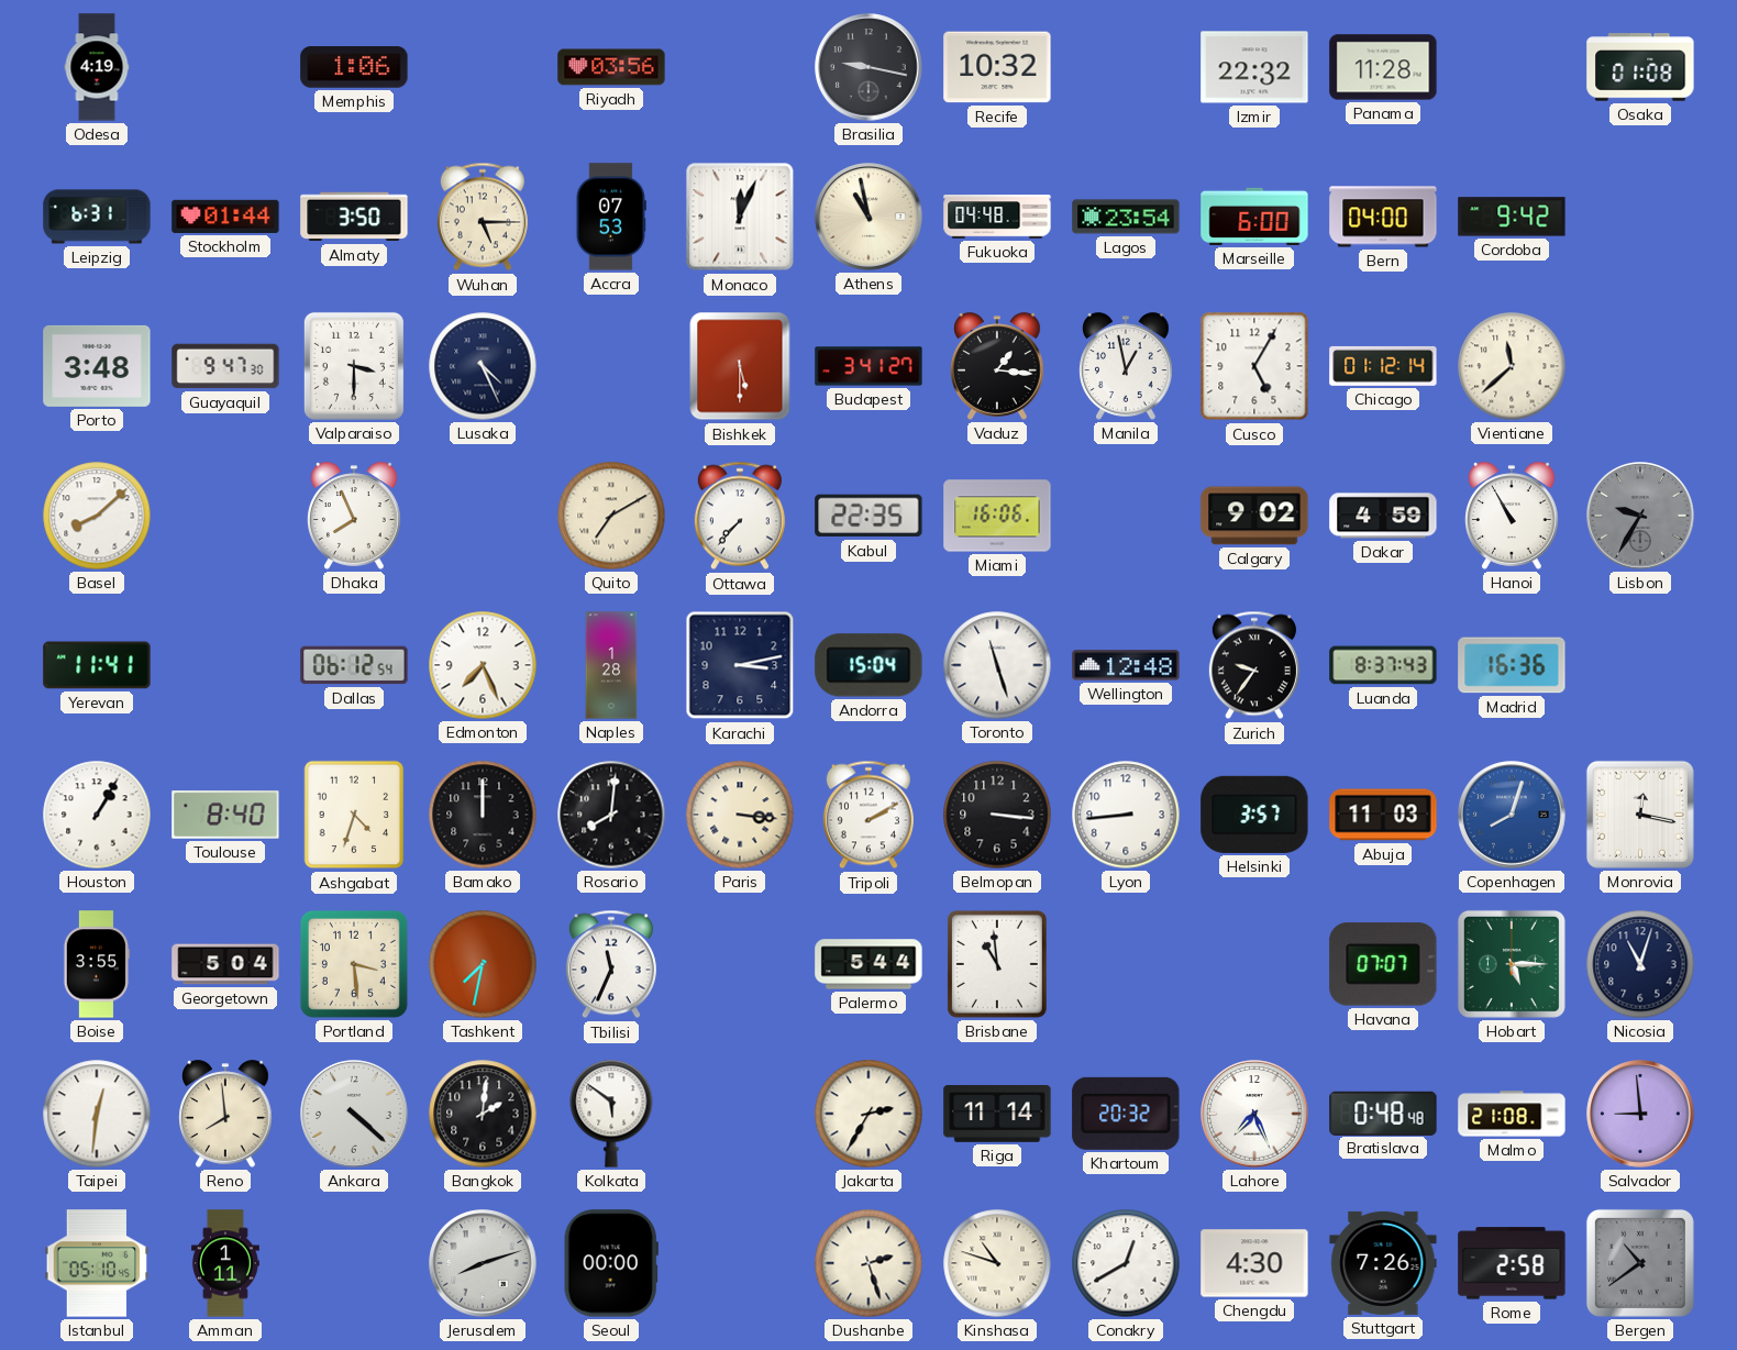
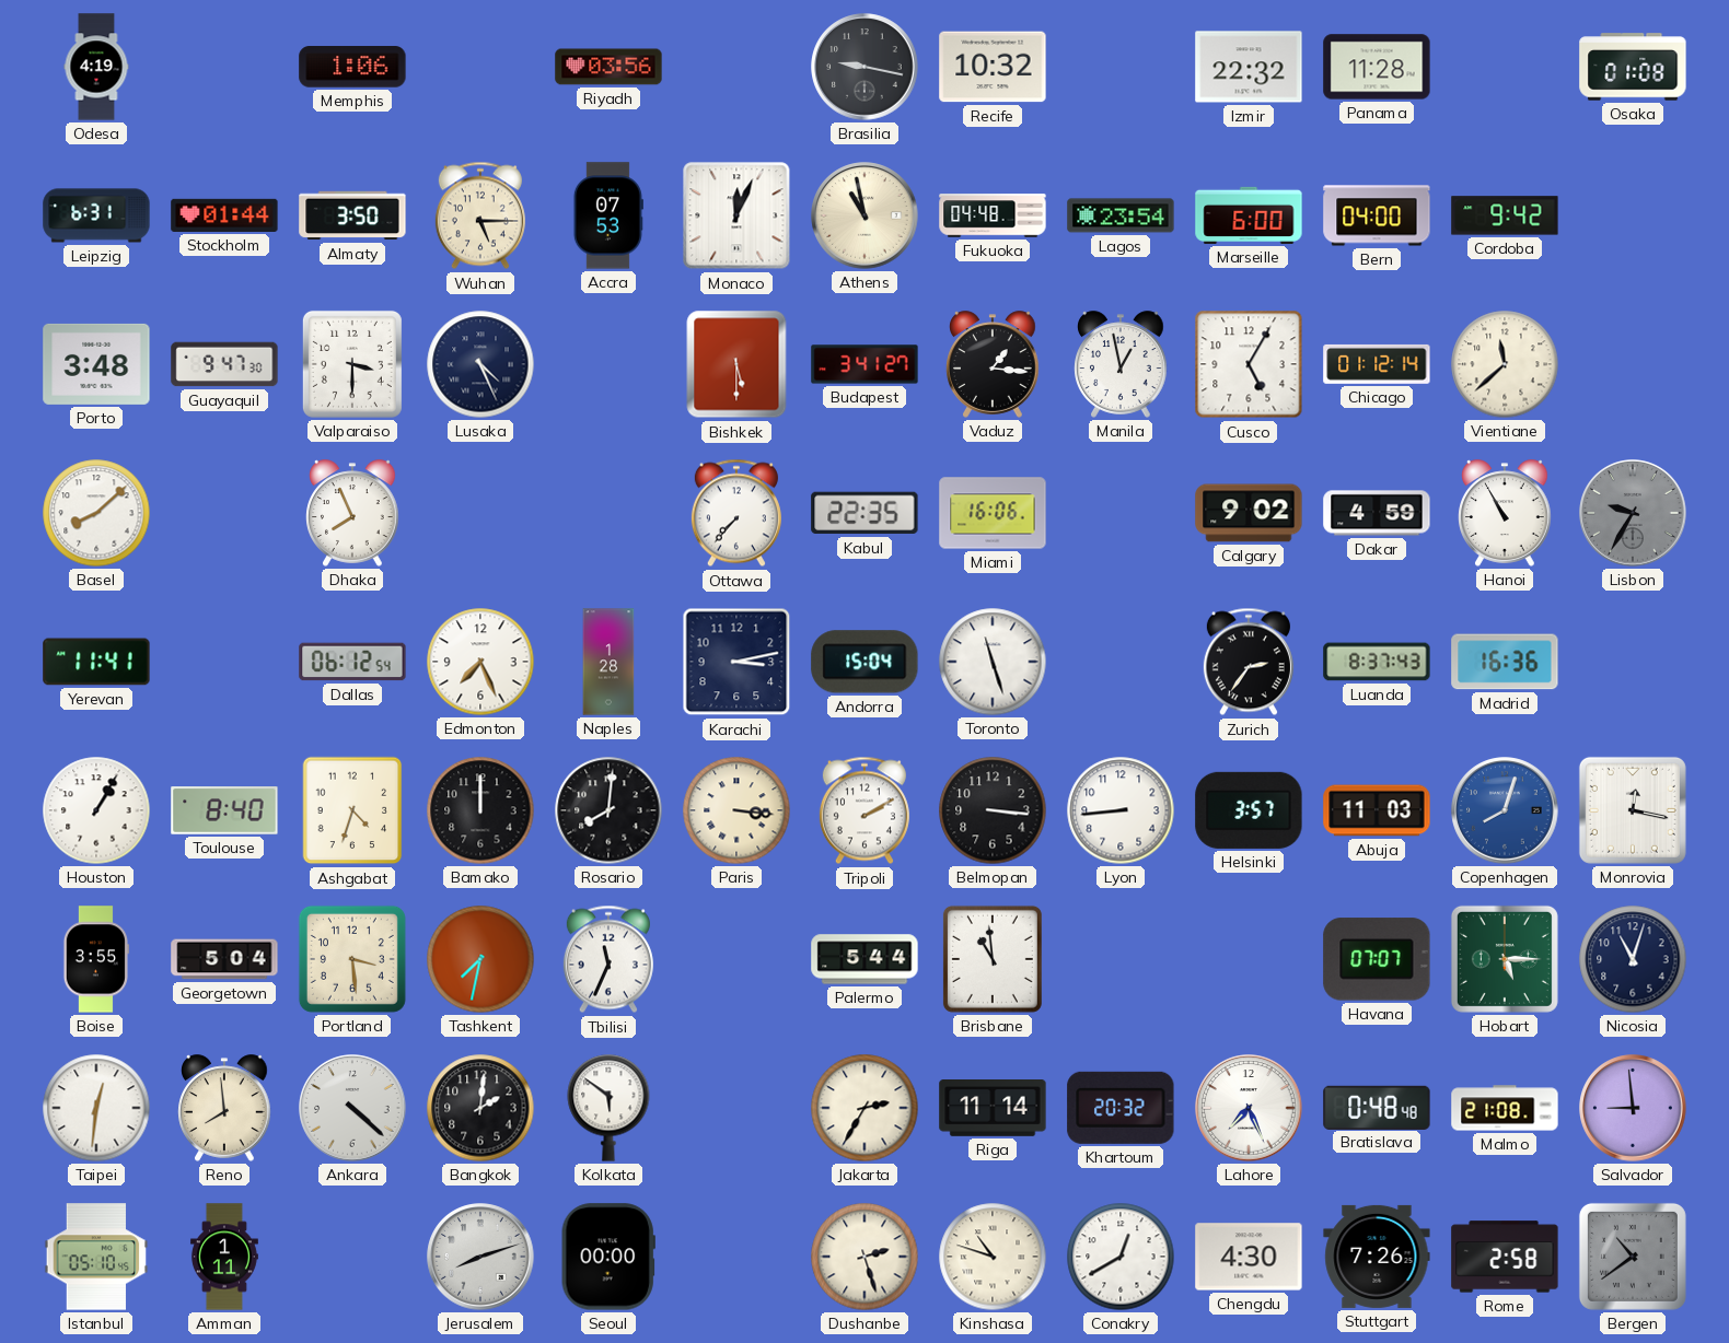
Quito: 7:10 -> none
Wellington: 12:48 -> none
Zurich: 9:36 -> 2:36
